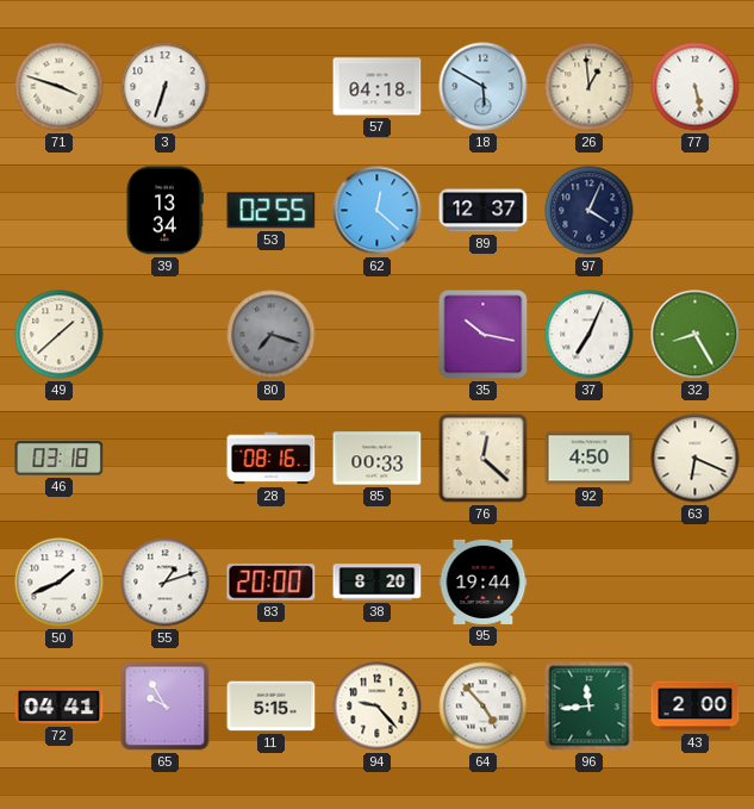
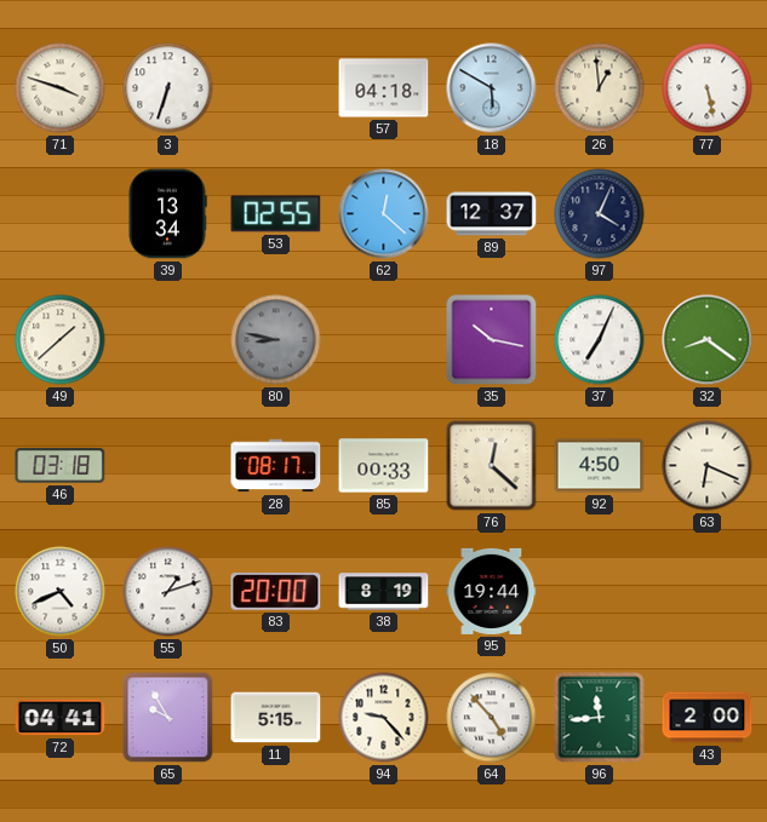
80: 7:18 -> 8:47
32: 8:25 -> 8:21
28: 08:16 -> 08:17
50: 1:41 -> 4:41
38: 8:20 -> 8:19
